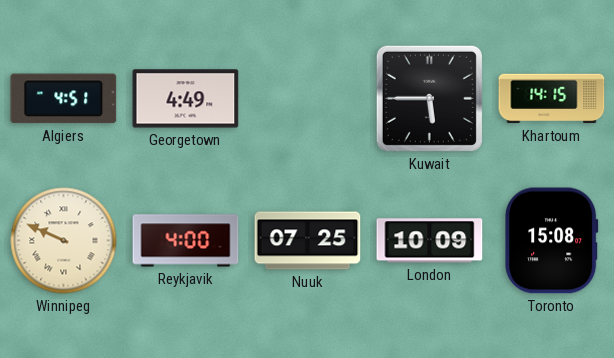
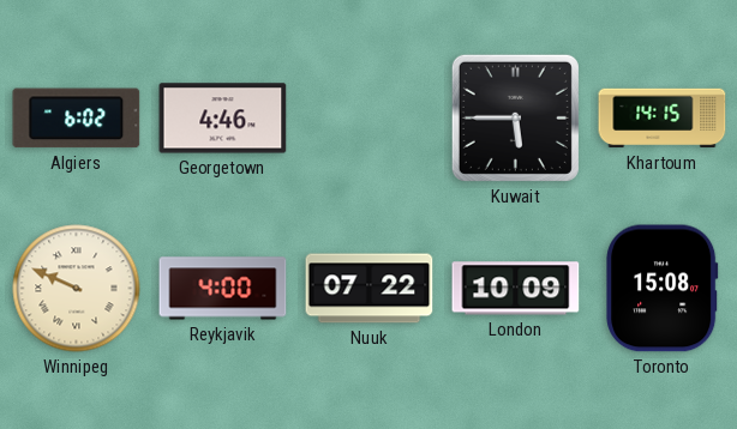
Algiers: 4:51 -> 6:02
Georgetown: 4:49 -> 4:46
Nuuk: 07:25 -> 07:22
